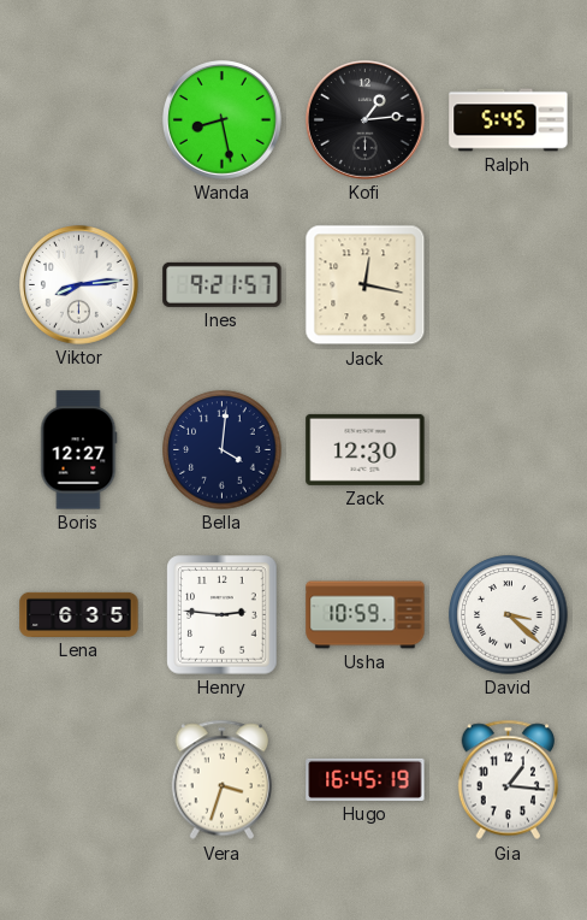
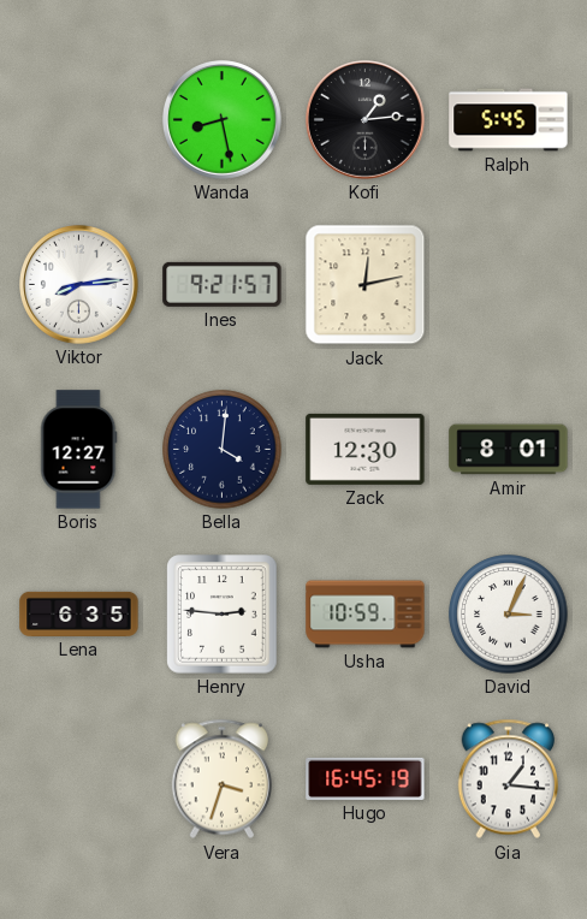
Jack: 12:17 -> 12:13
Amir: none -> 8:01
David: 3:22 -> 3:04
